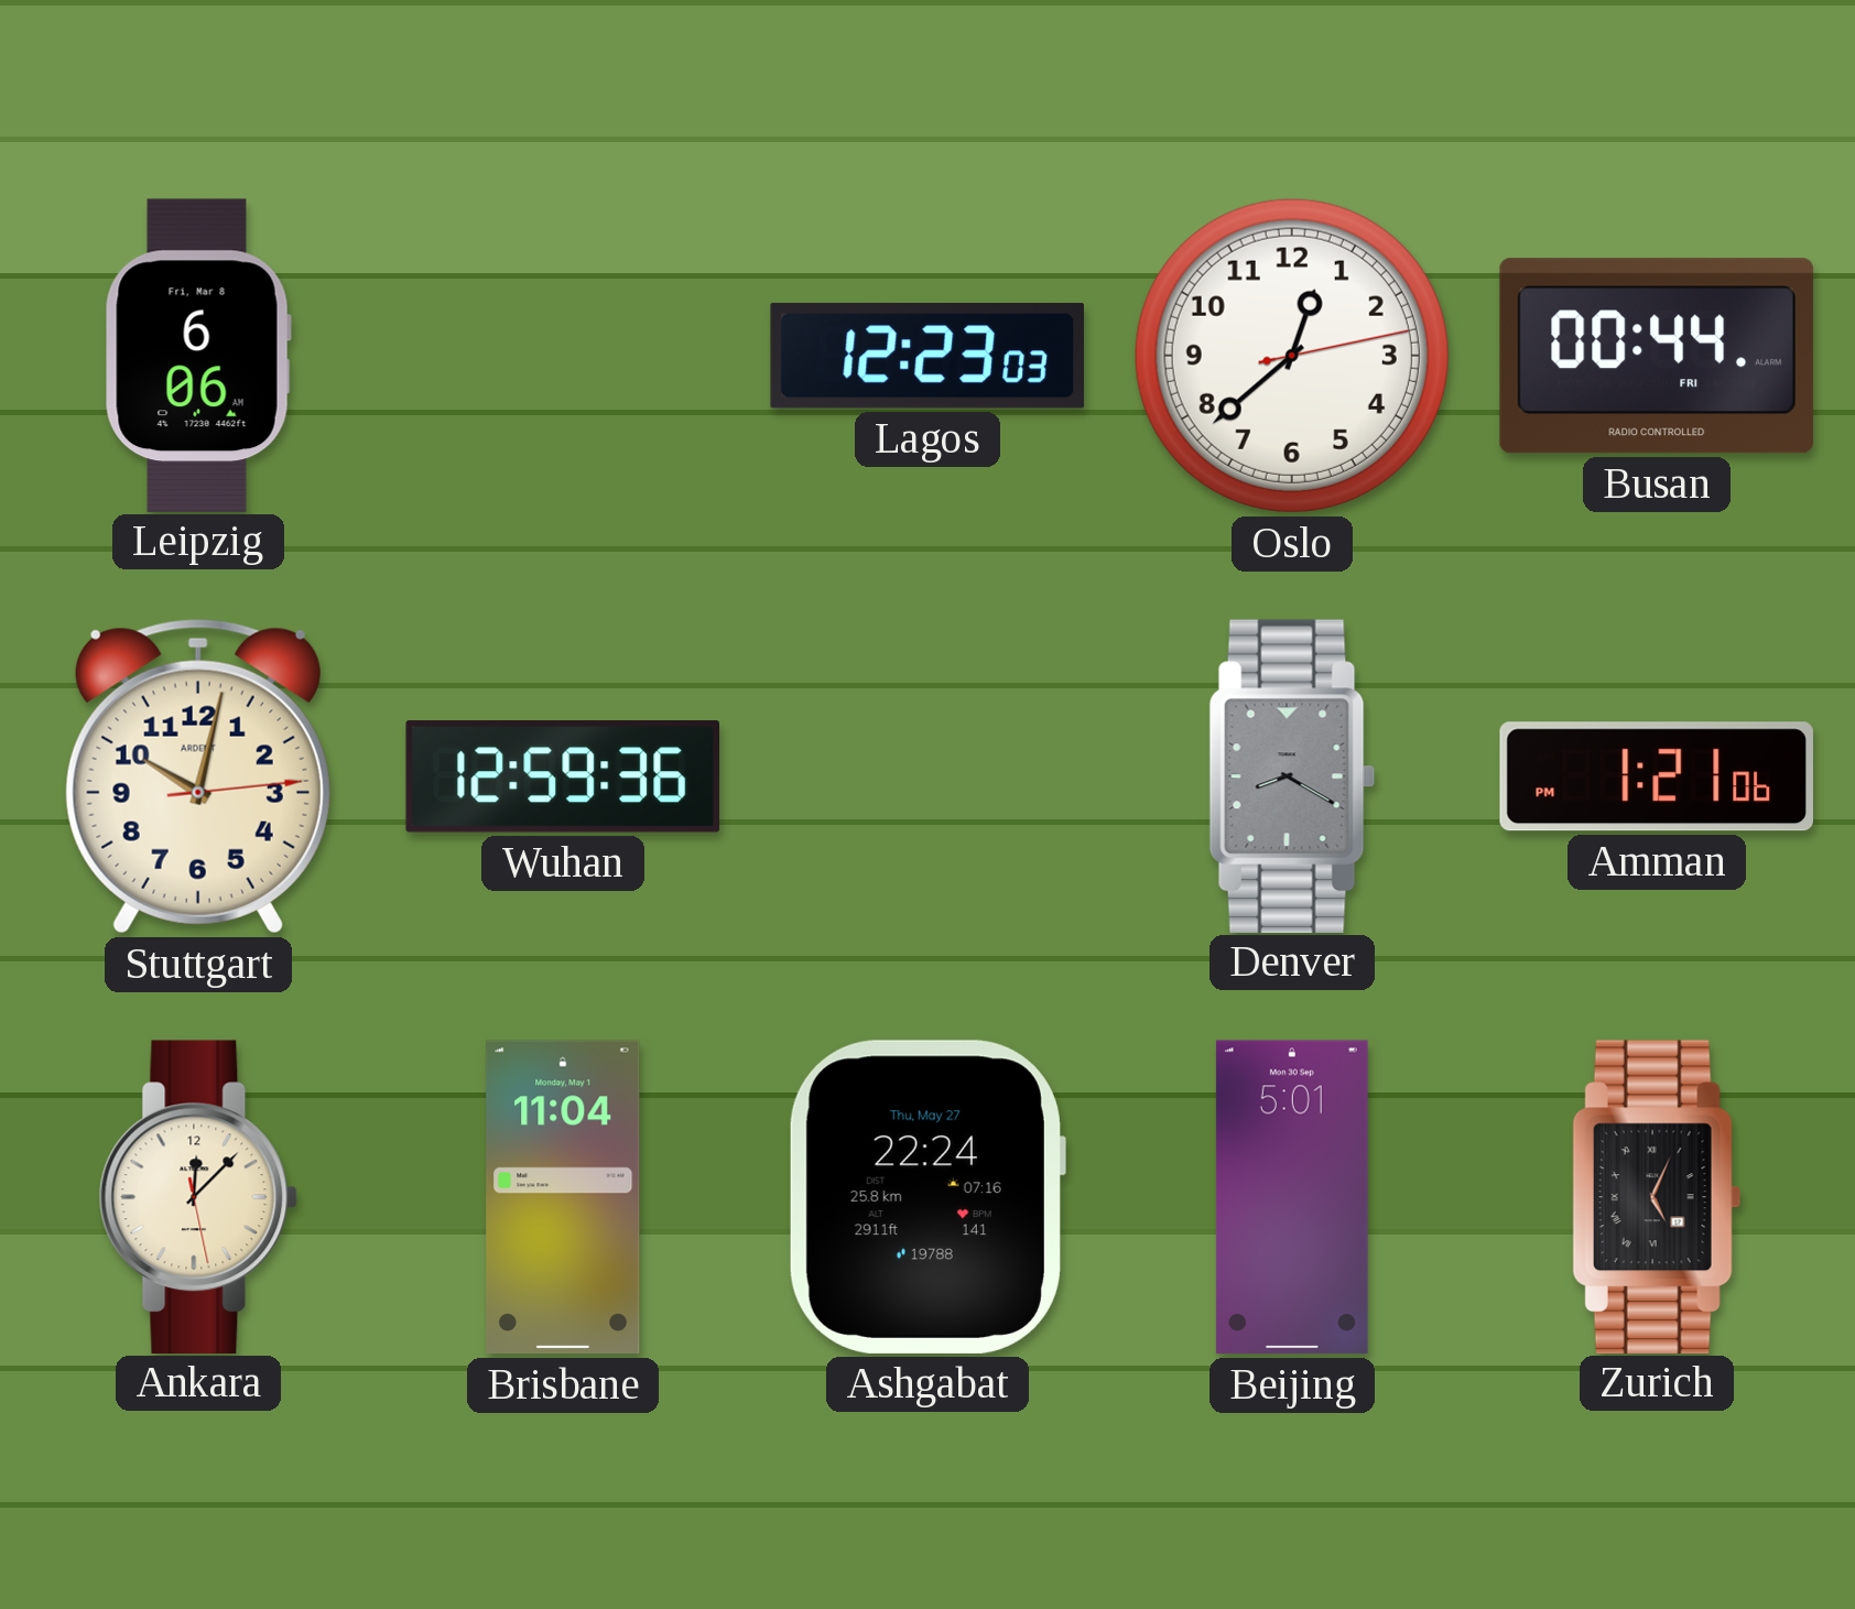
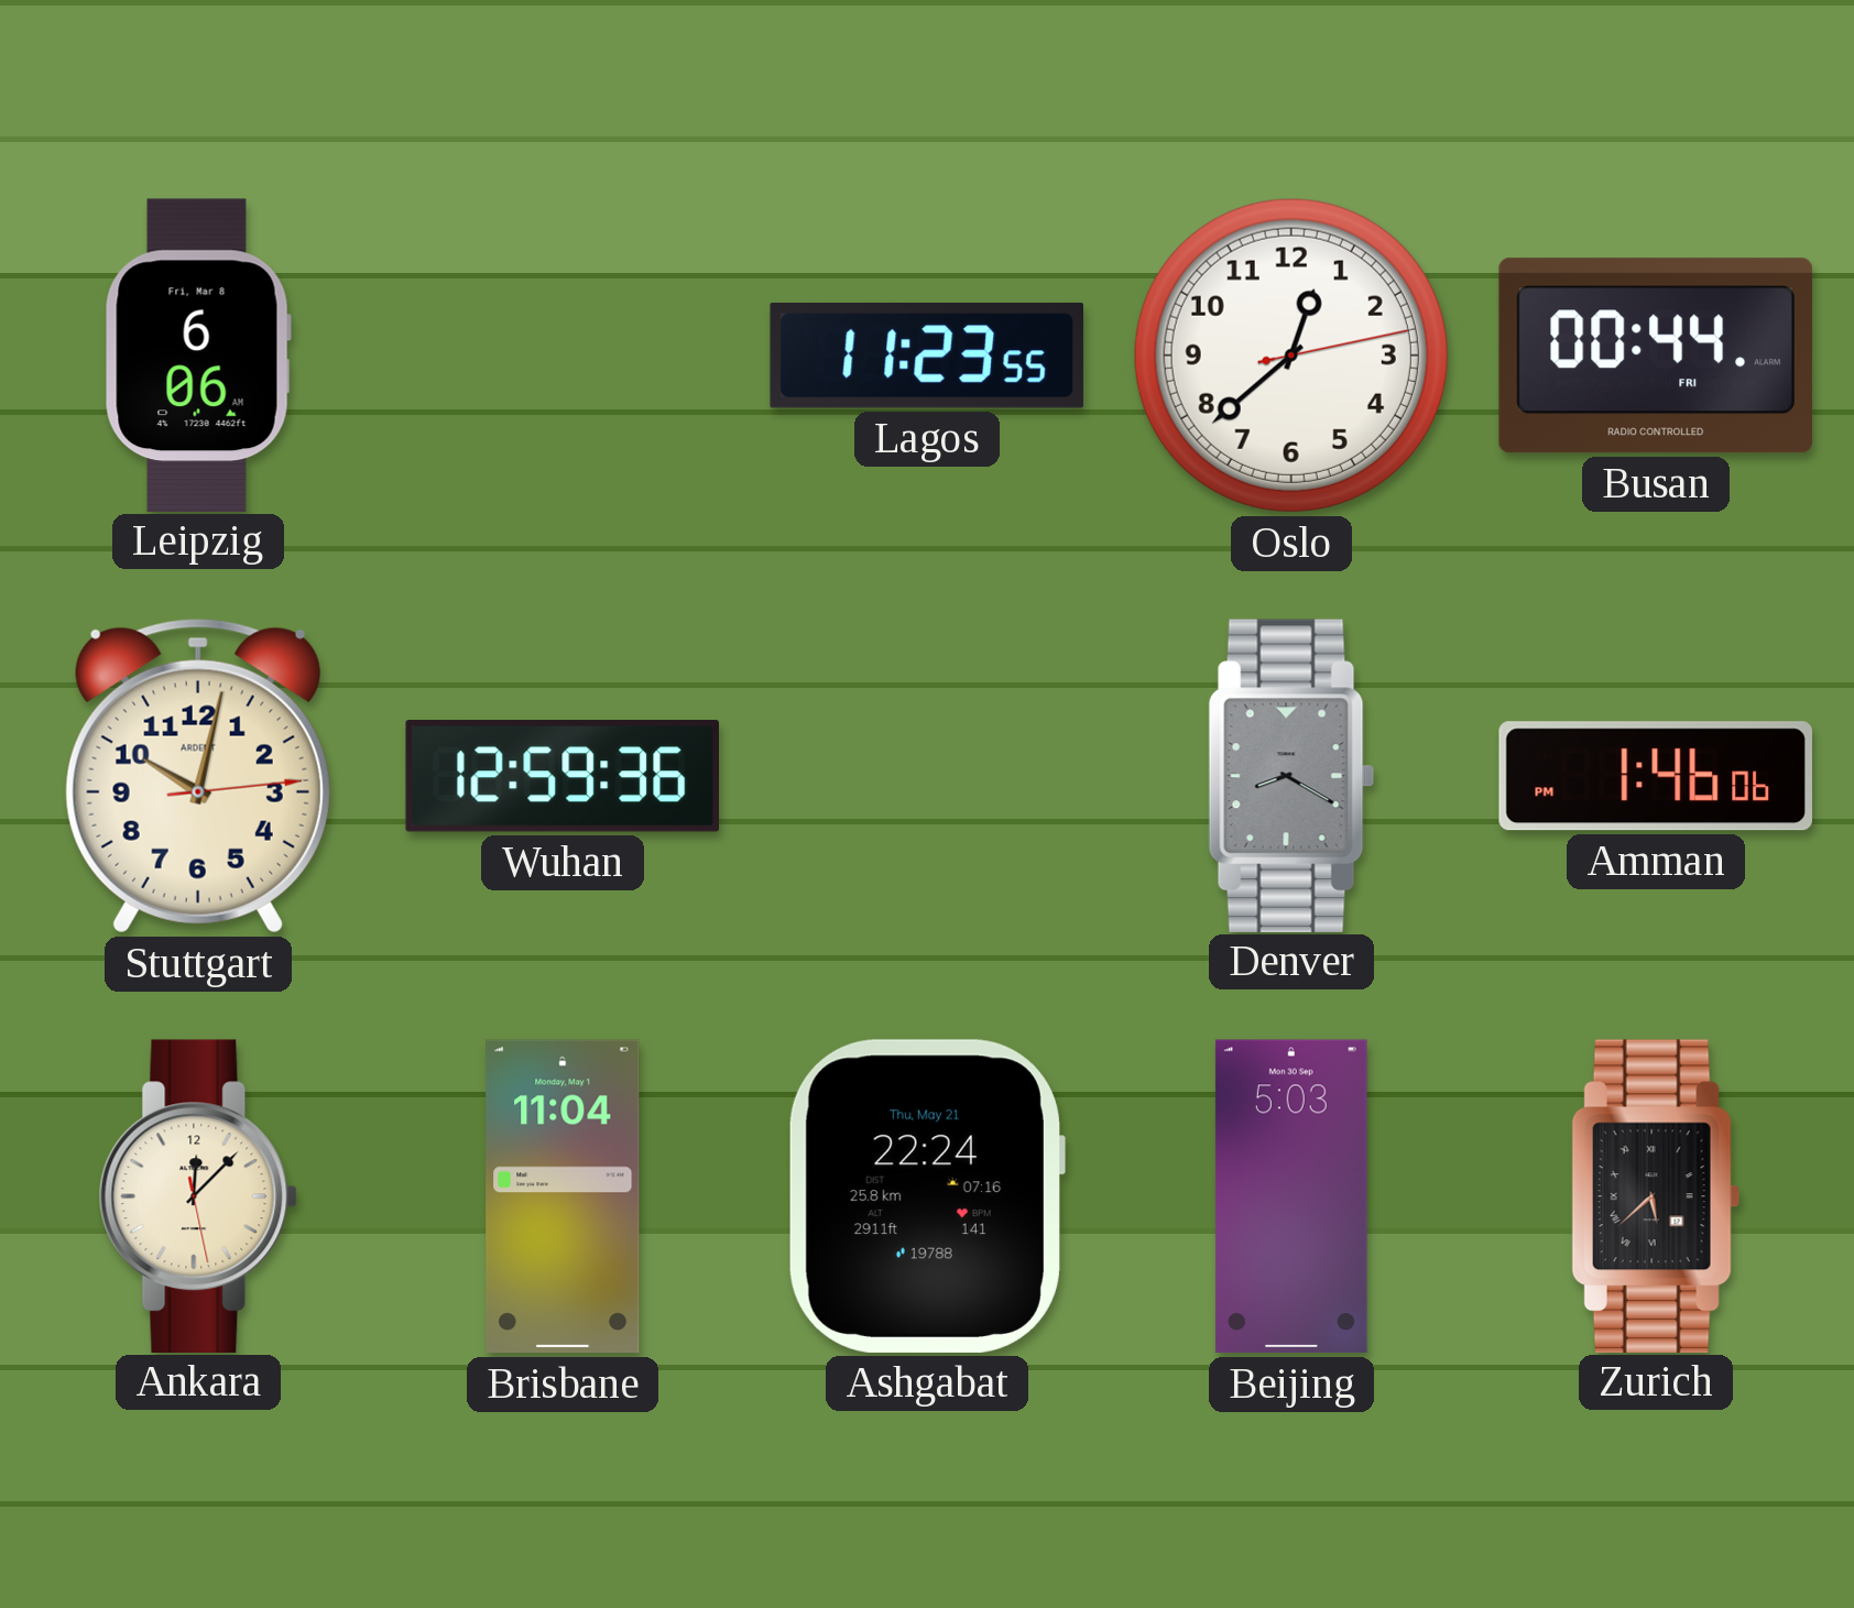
Lagos: 12:23 -> 11:23
Amman: 1:21 -> 1:46
Ashgabat date: Thu, May 27 -> Thu, May 21
Beijing: 5:01 -> 5:03
Zurich: 5:04 -> 5:38
